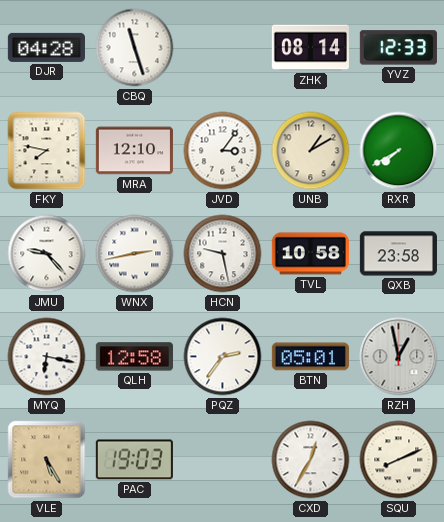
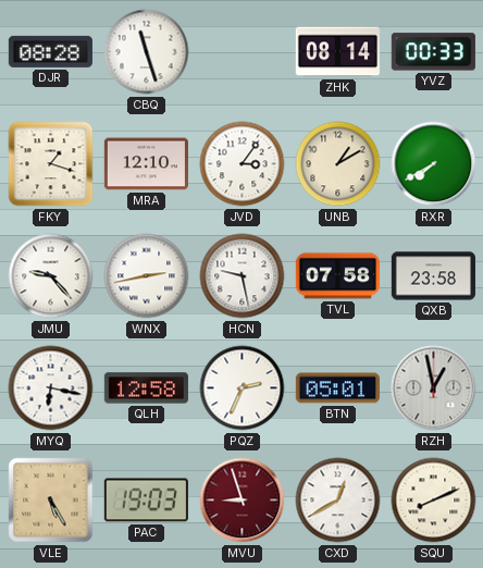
DJR: 04:28 -> 08:28
YVZ: 12:33 -> 00:33
FKY: 7:47 -> 1:18
TVL: 10:58 -> 07:58
PQZ: 2:36 -> 2:34
MVU: none -> 8:57
CXD: 12:35 -> 12:40
